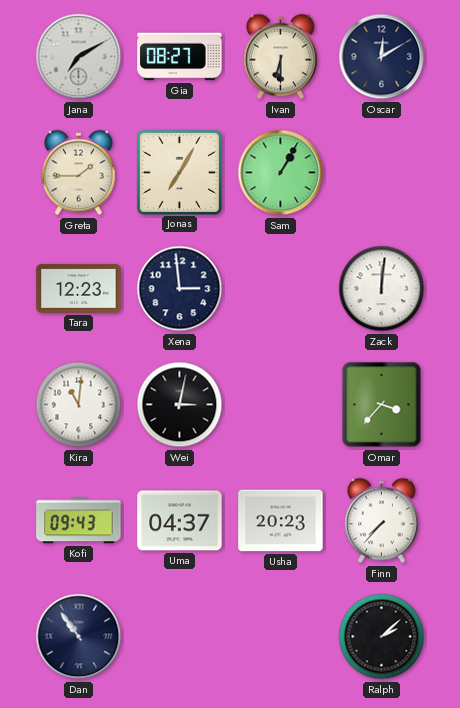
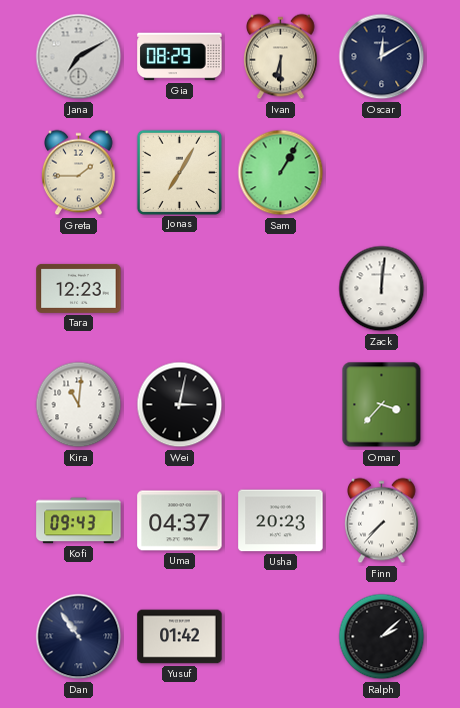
Gia: 08:27 -> 08:29
Xena: 2:59 -> none
Yusuf: none -> 01:42
